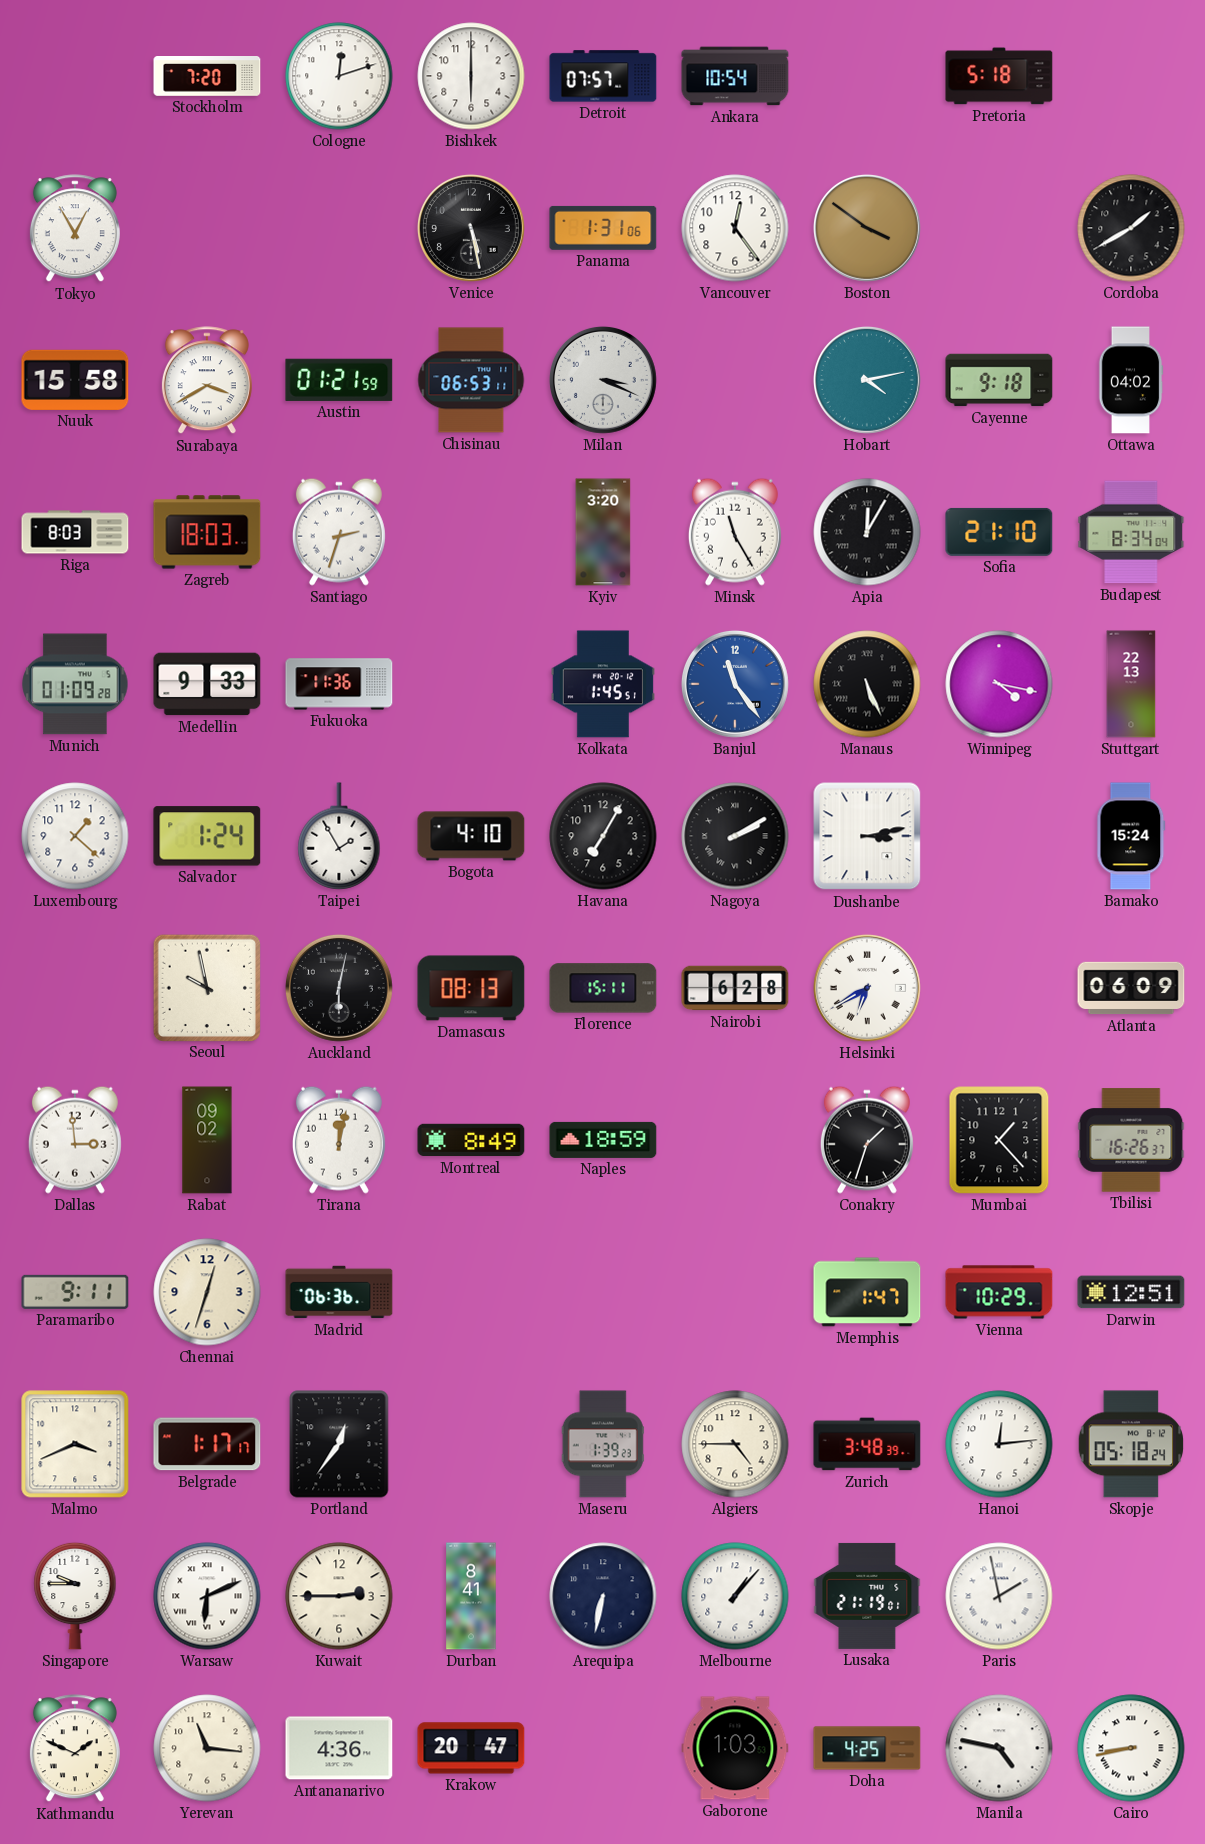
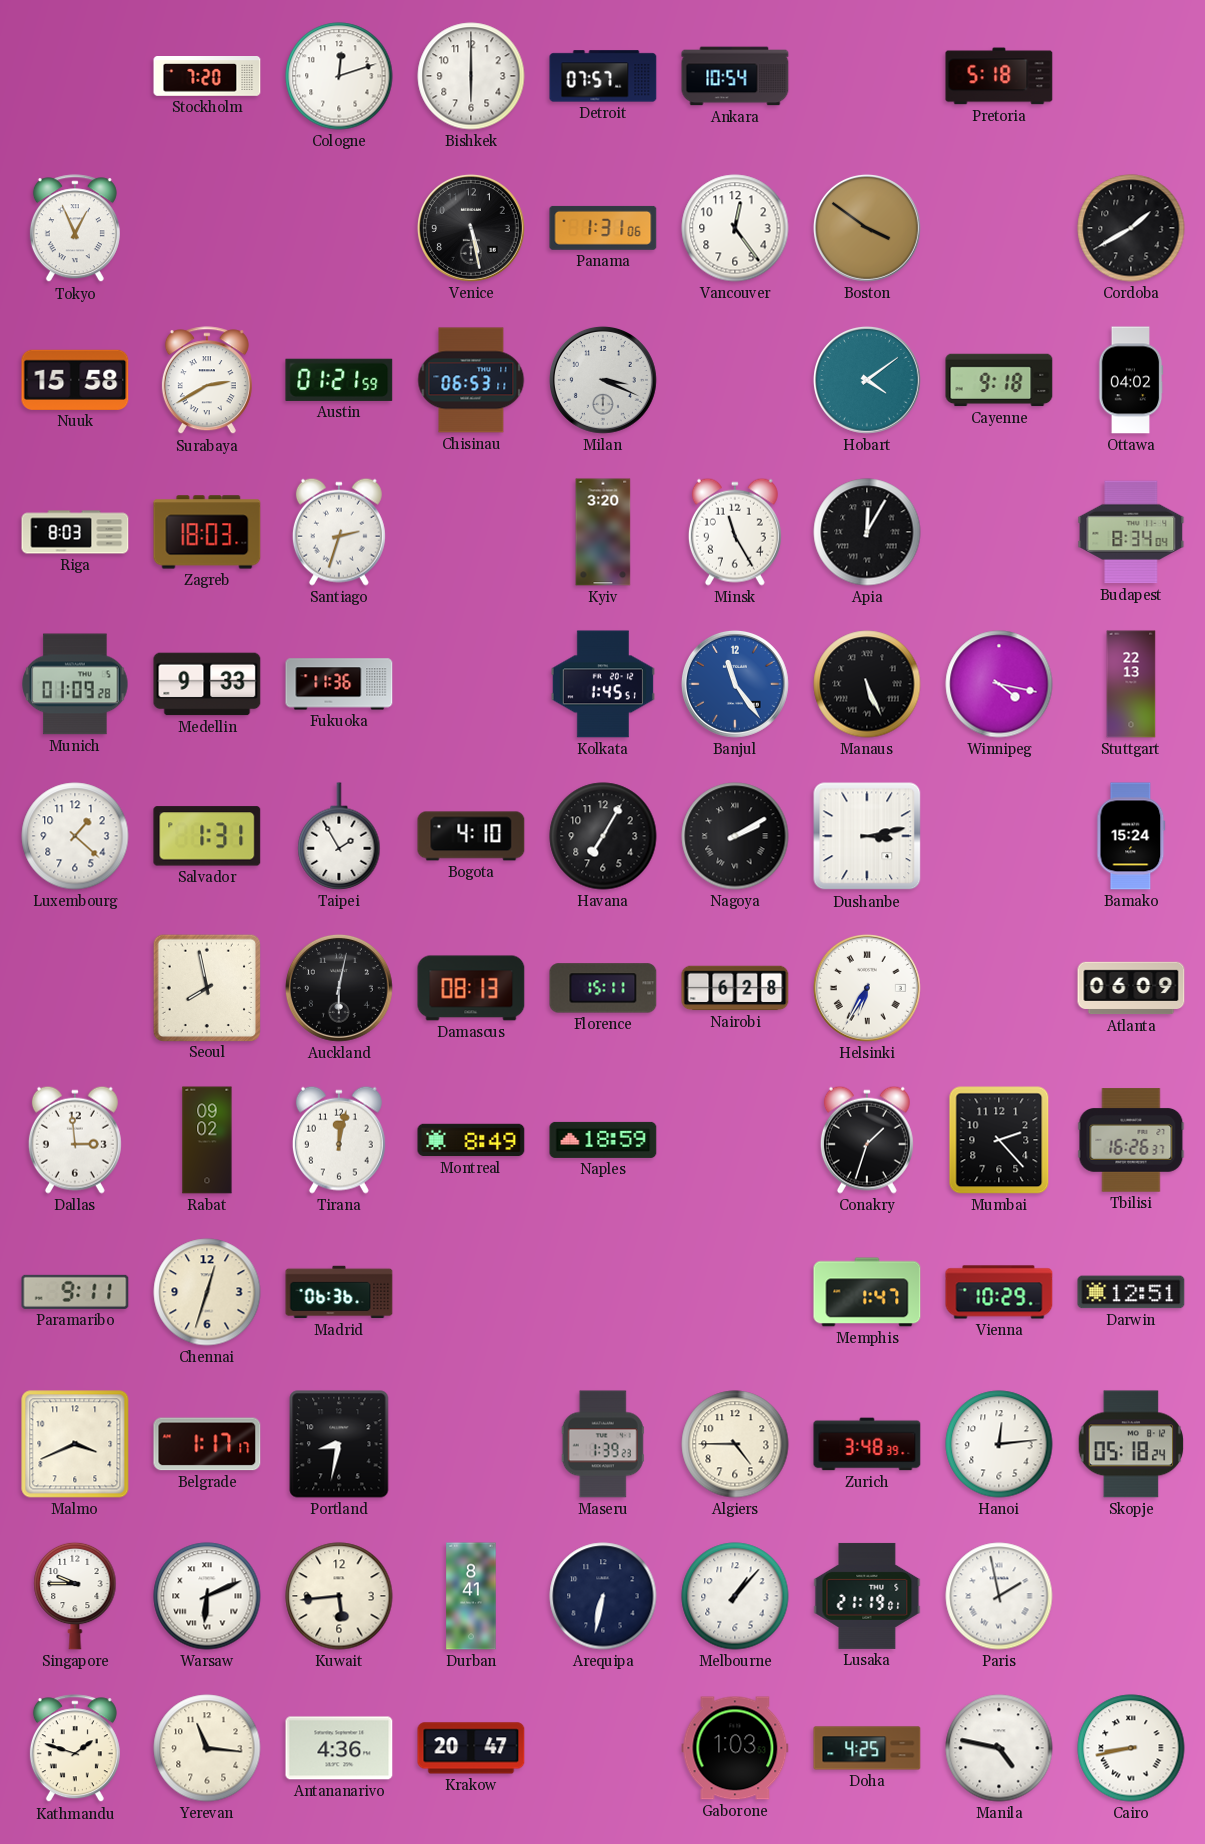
Tokyo: 12:55 -> 12:56
Surabaya: 3:40 -> 2:40
Hobart: 4:13 -> 4:09
Sofia: 21:10 -> none
Salvador: 1:24 -> 1:31
Seoul: 9:58 -> 7:58
Helsinki: 6:40 -> 6:35
Mumbai: 1:23 -> 2:23
Portland: 12:36 -> 8:32
Kuwait: 2:45 -> 5:44
Kathmandu: 1:49 -> 1:48
